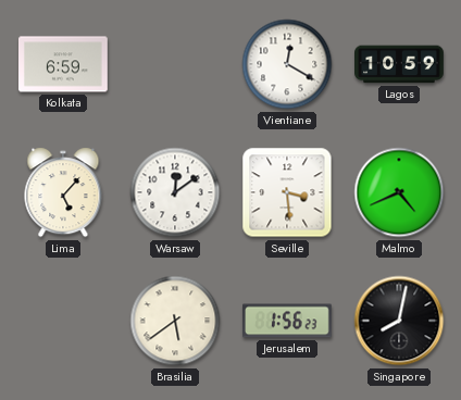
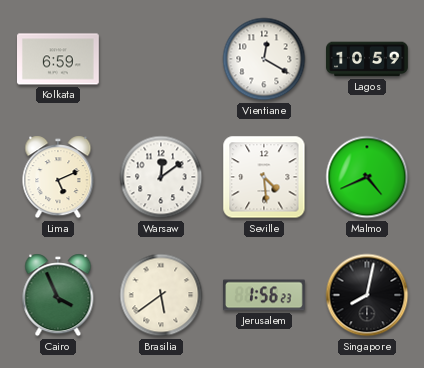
Lima: 5:07 -> 5:11
Seville: 3:29 -> 4:29
Cairo: none -> 3:56
